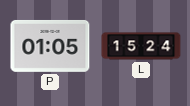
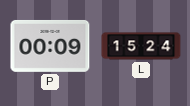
P: 01:05 -> 00:09
